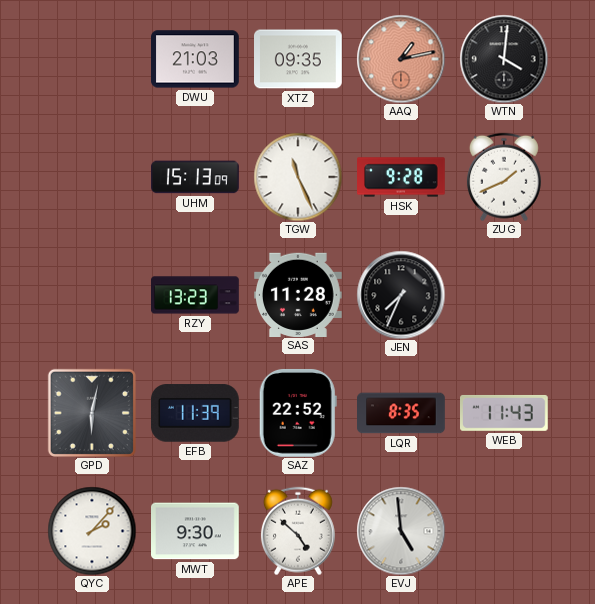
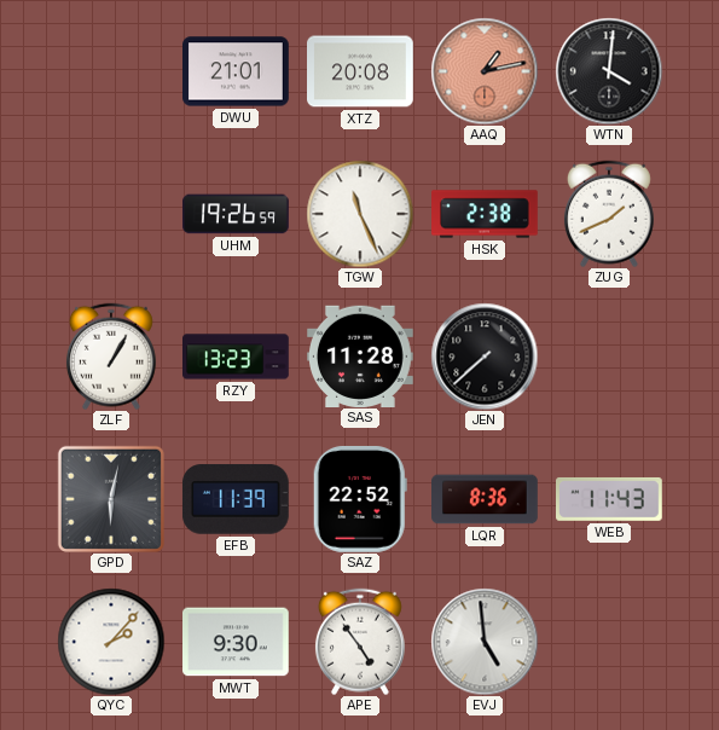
DWU: 21:03 -> 21:01
XTZ: 09:35 -> 20:08
UHM: 15:13 -> 19:26
HSK: 9:28 -> 2:38
ZLF: none -> 1:05
JEN: 7:34 -> 7:38
LQR: 8:35 -> 8:36
APE: 4:52 -> 4:54
